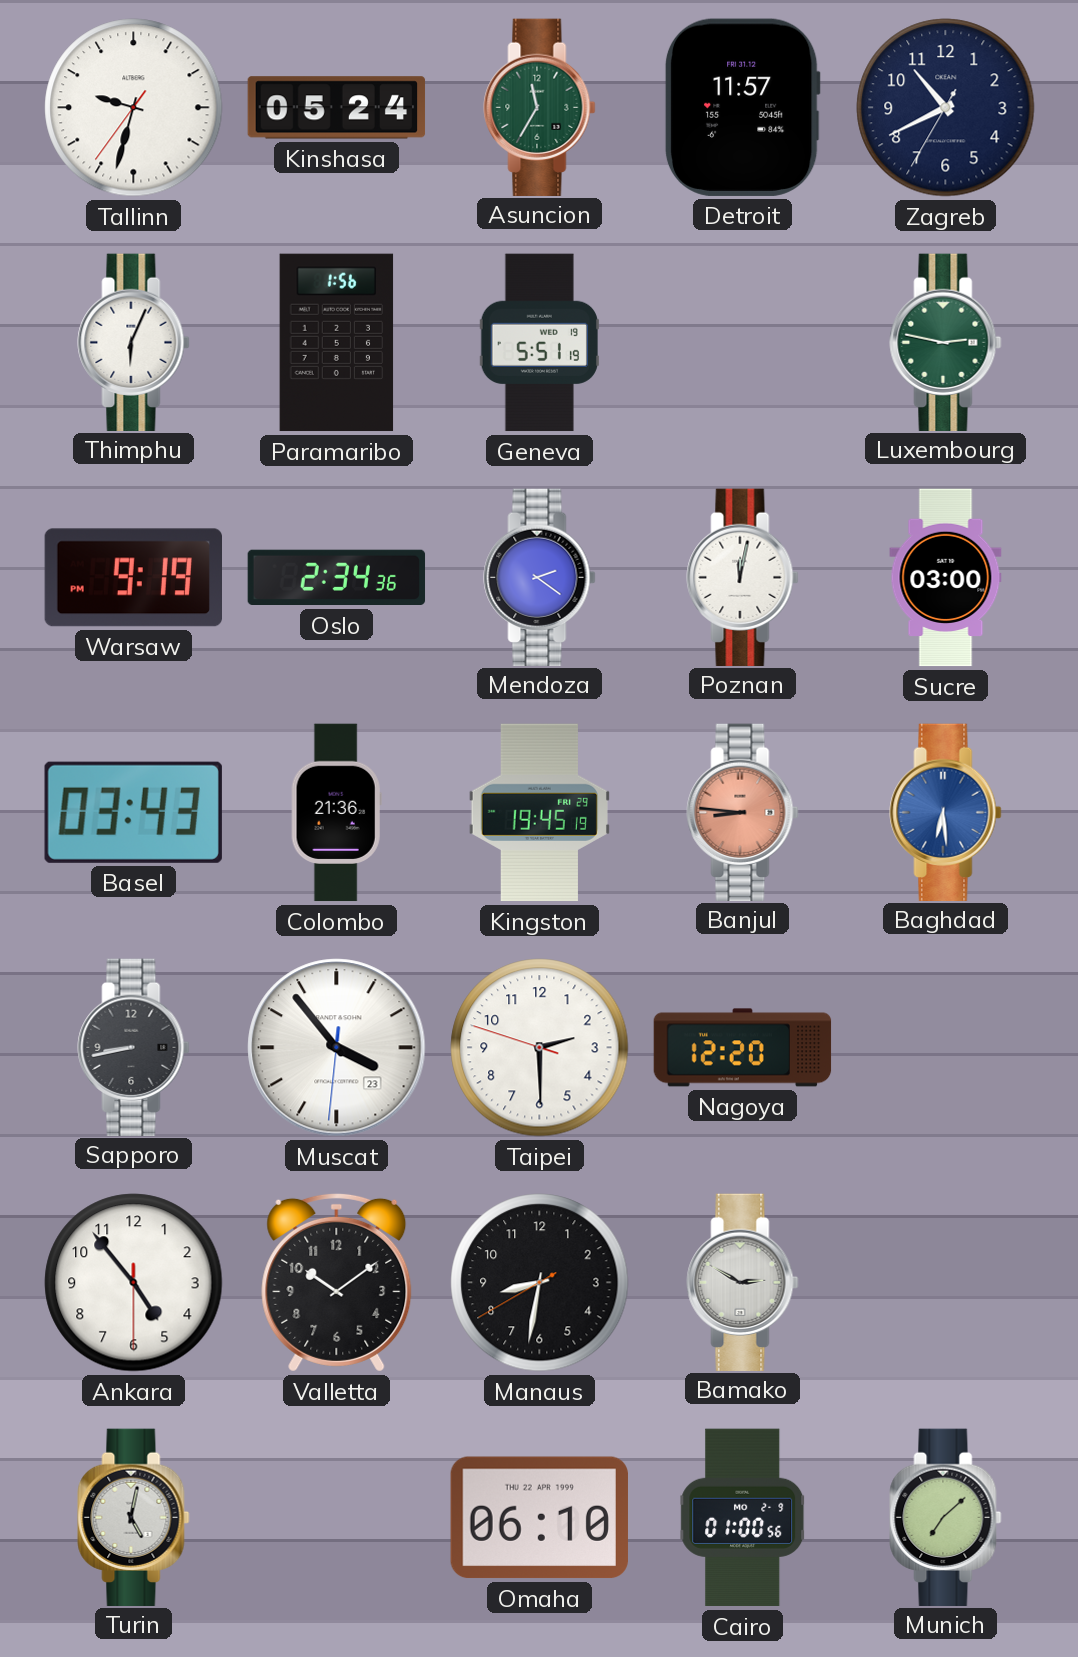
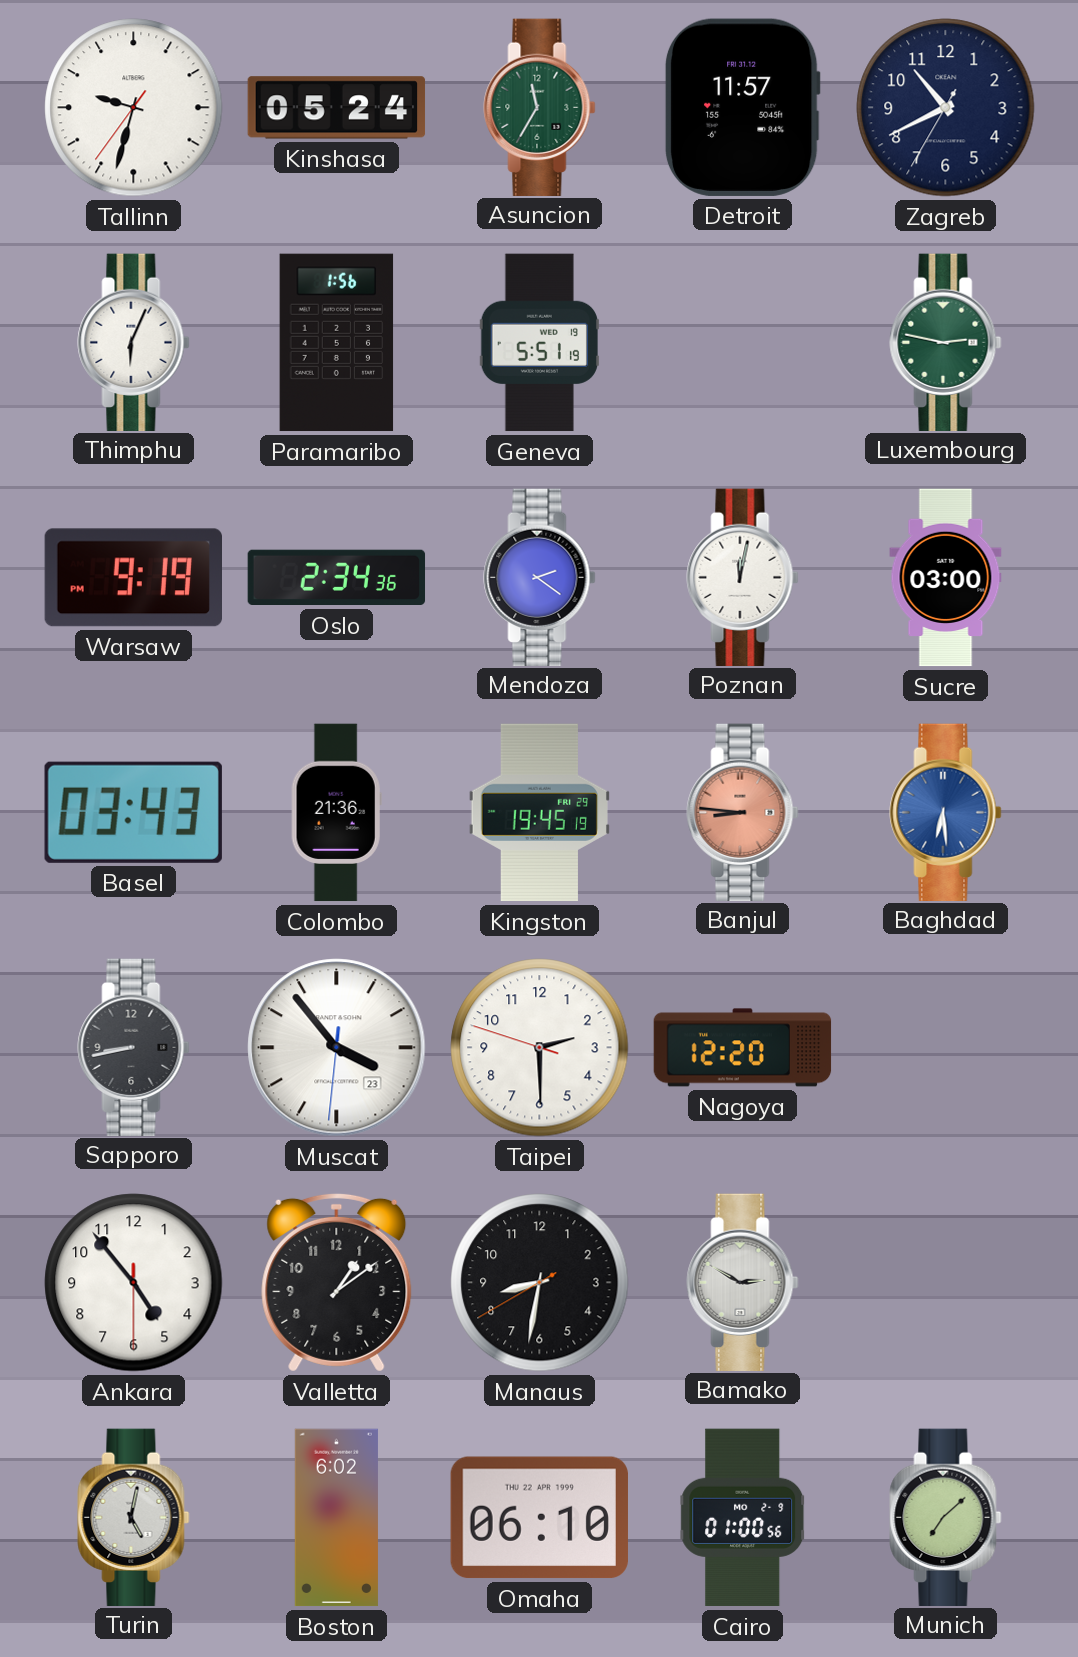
Valletta: 10:09 -> 1:09
Boston: none -> 6:02
